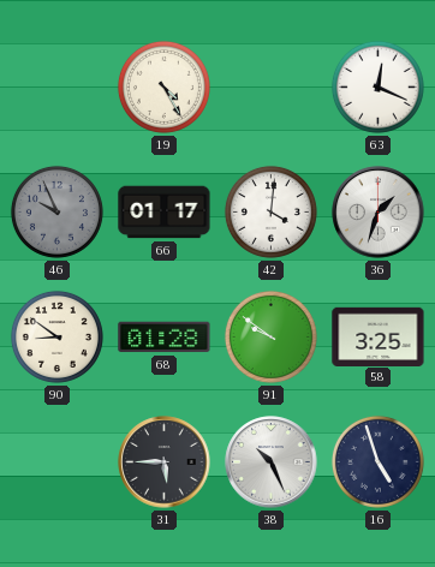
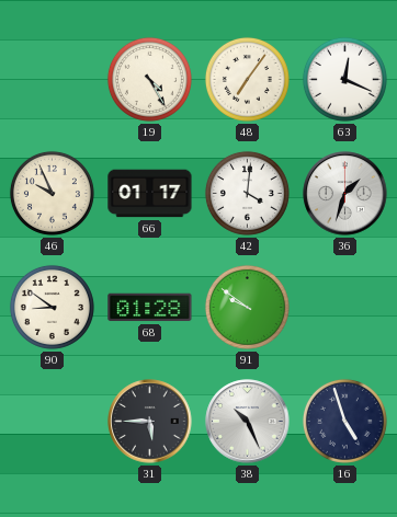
48: none -> 7:06
46 dial: grey -> cream
58: 3:25 -> none
